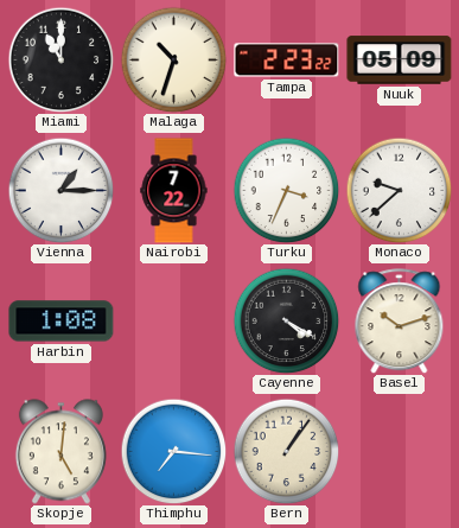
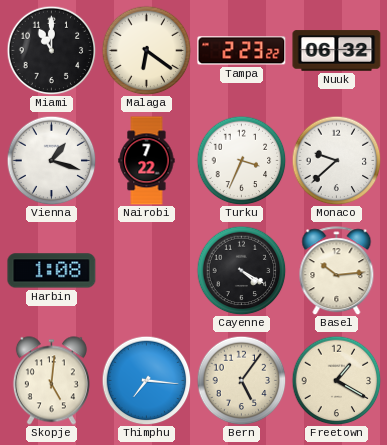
Malaga: 10:33 -> 6:21
Nuuk: 05:09 -> 06:32
Vienna: 1:15 -> 1:18
Basel: 10:12 -> 10:14
Bern: 1:06 -> 5:06
Freetown: none -> 1:20
